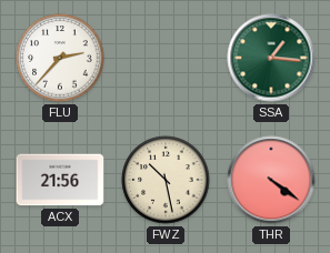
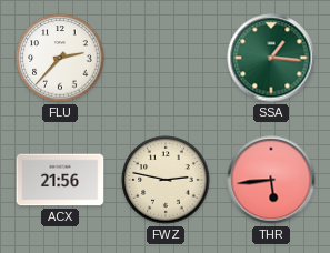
FWZ: 10:28 -> 2:47
THR: 4:21 -> 5:44
